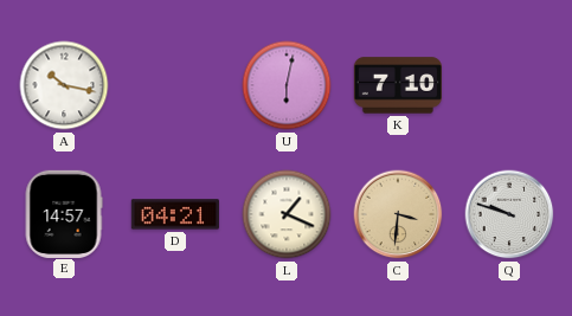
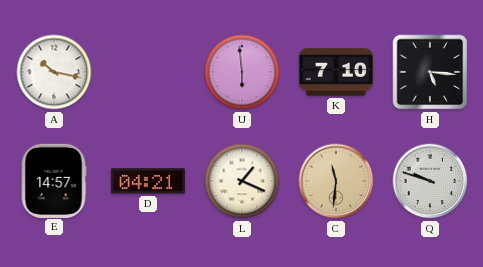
U: 6:02 -> 5:59
H: none -> 5:16
C: 3:31 -> 11:31
